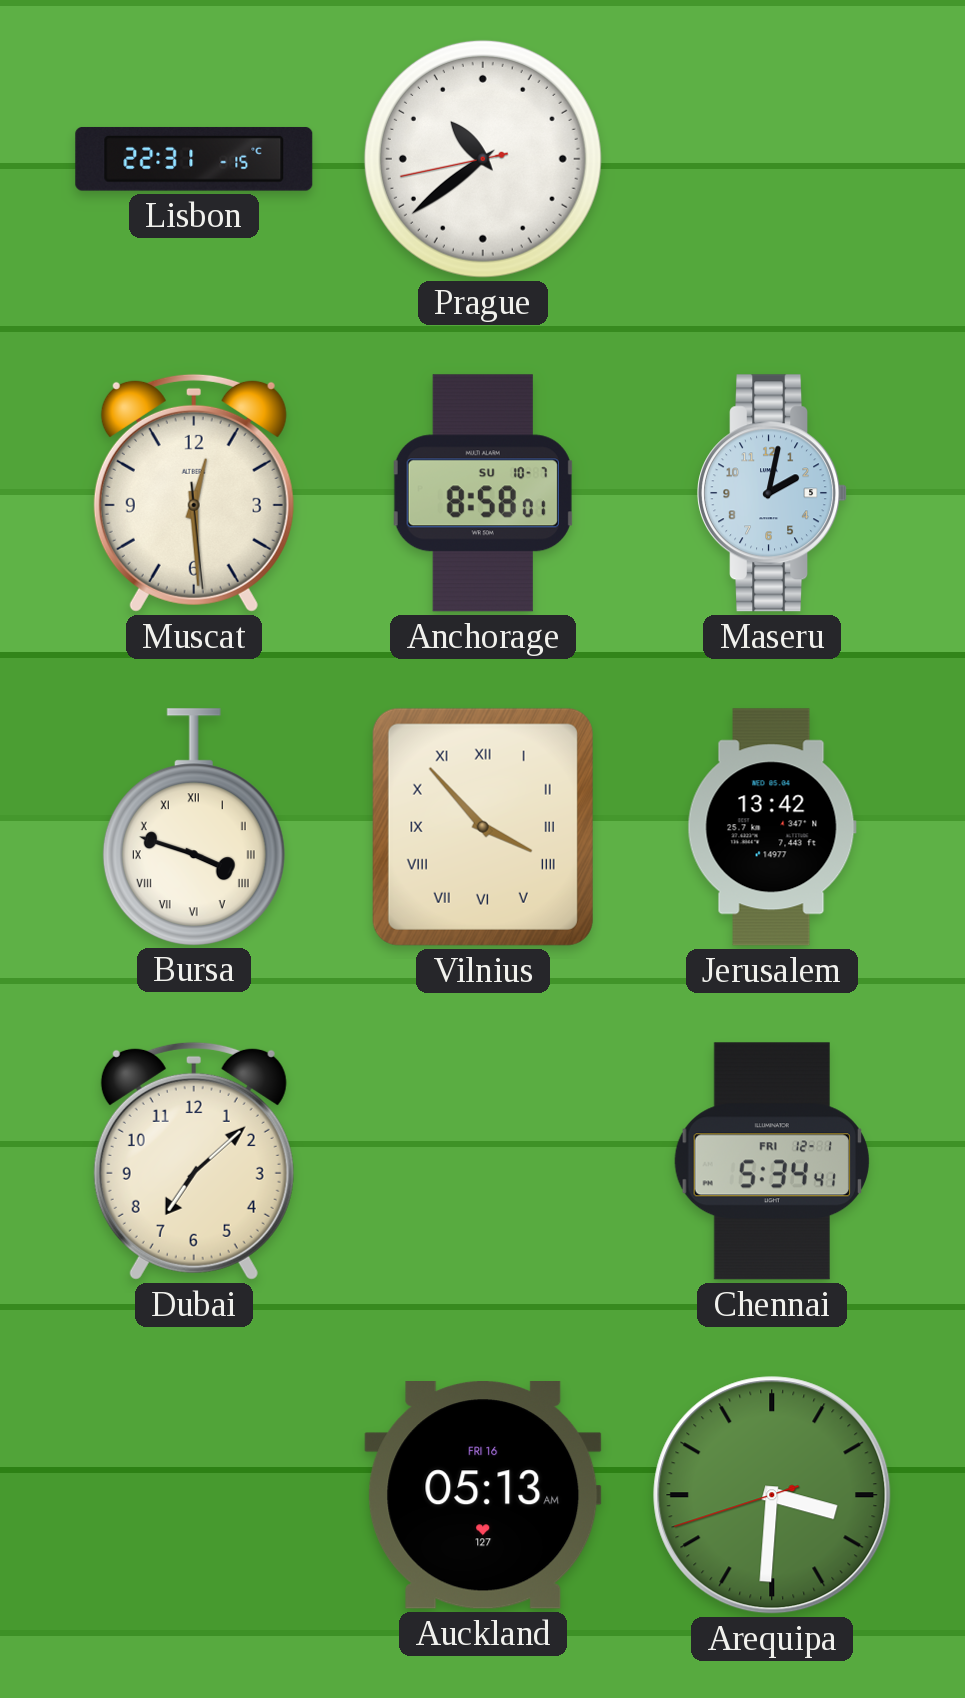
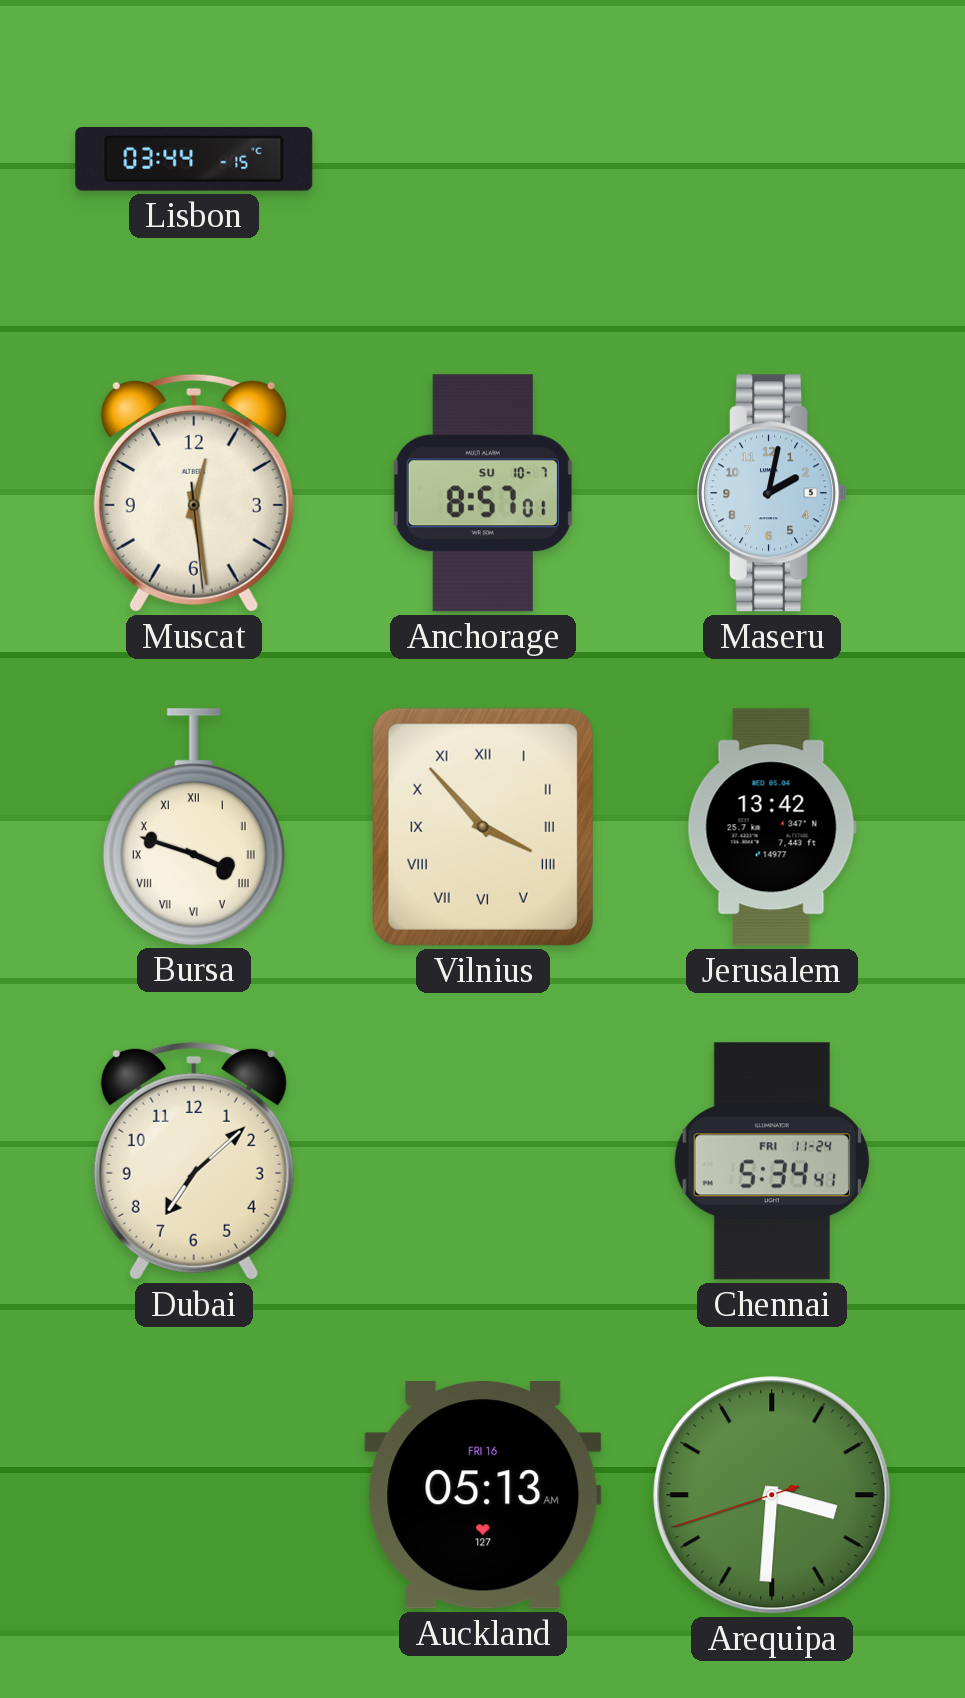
Lisbon: 22:31 -> 03:44
Prague: 10:38 -> none
Muscat: 12:29 -> 12:28
Anchorage: 8:58 -> 8:57
Chennai date: FRI 12-1 -> FRI 11-24
